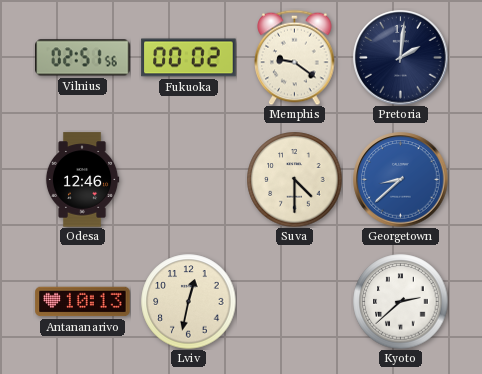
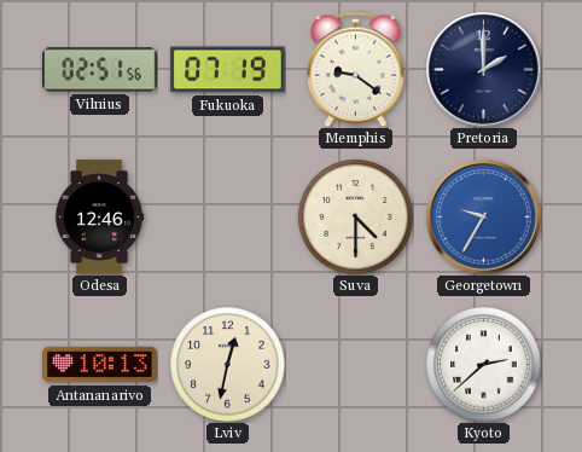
Fukuoka: 00:02 -> 07:19
Pretoria: 2:01 -> 2:00
Georgetown: 8:38 -> 9:35
